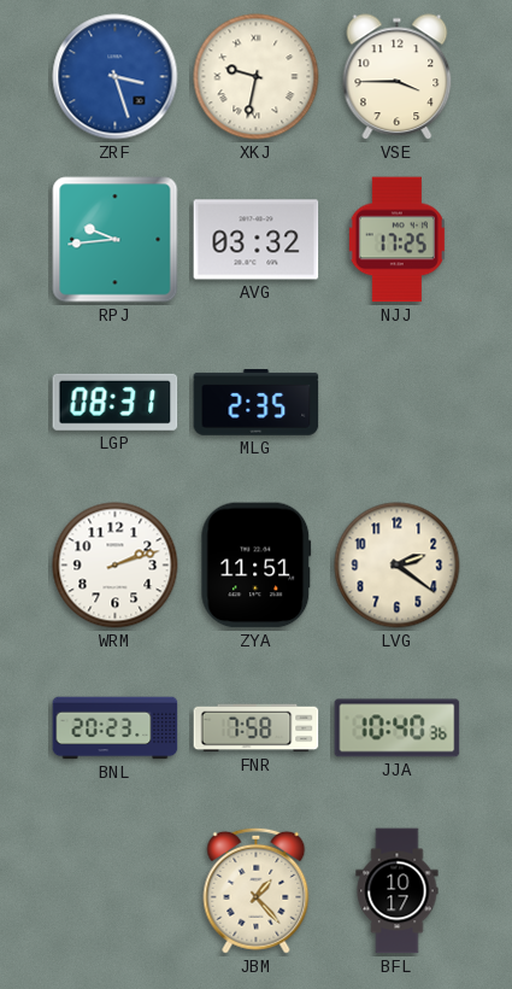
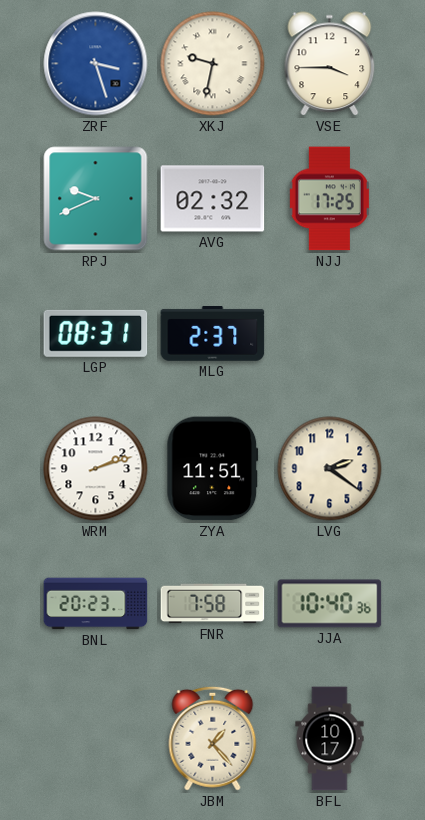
RPJ: 9:44 -> 9:41
AVG: 03:32 -> 02:32
MLG: 2:35 -> 2:37
